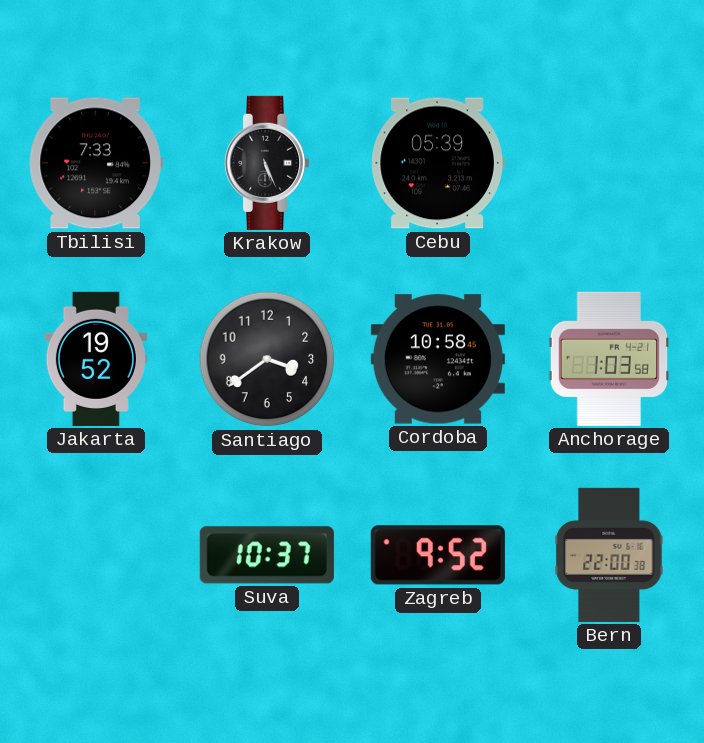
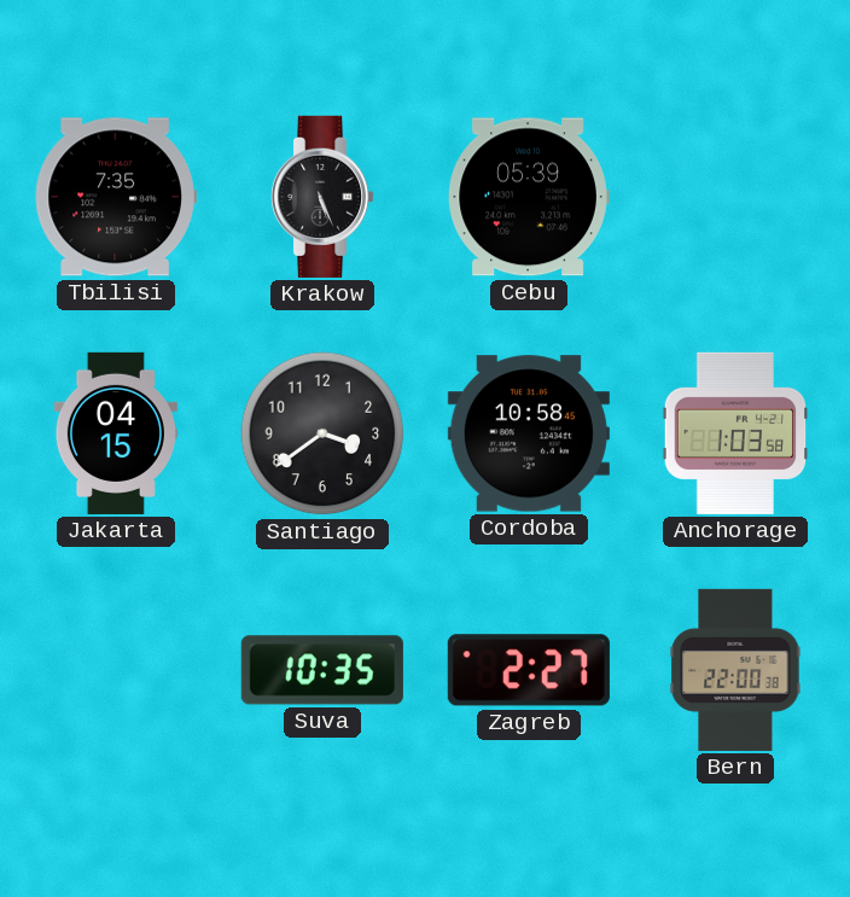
Tbilisi: 7:33 -> 7:35
Jakarta: 19:52 -> 04:15
Suva: 10:37 -> 10:35
Zagreb: 9:52 -> 2:27
